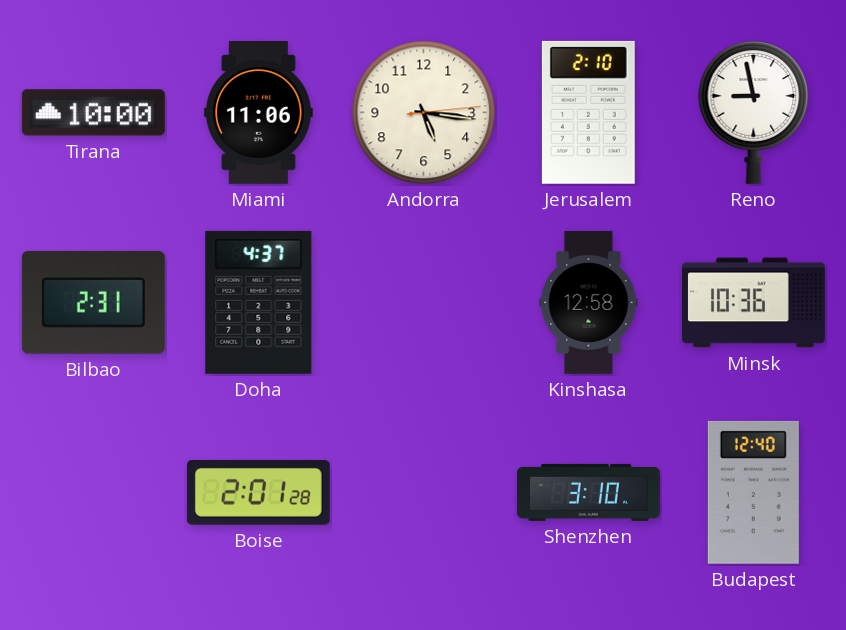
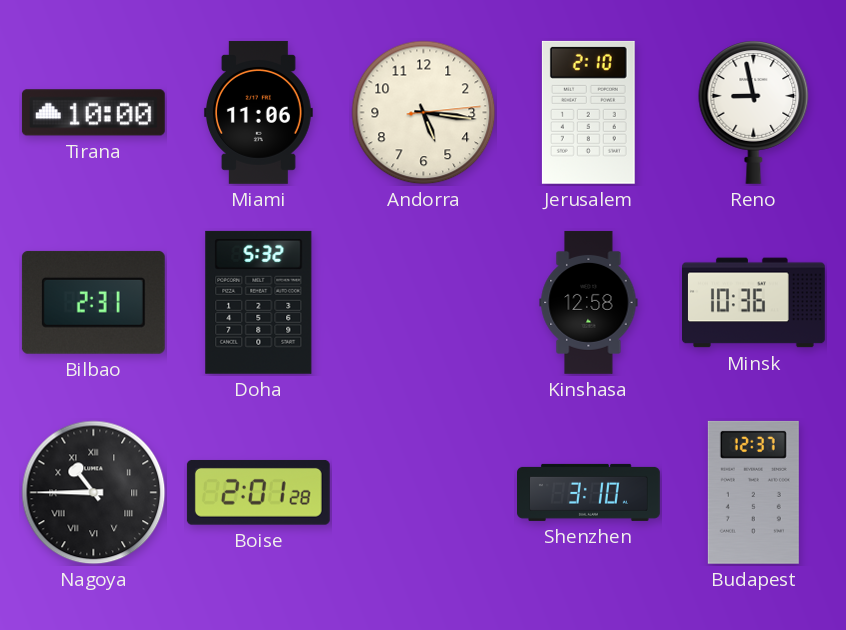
Doha: 4:37 -> 5:32
Nagoya: none -> 10:45
Budapest: 12:40 -> 12:37
